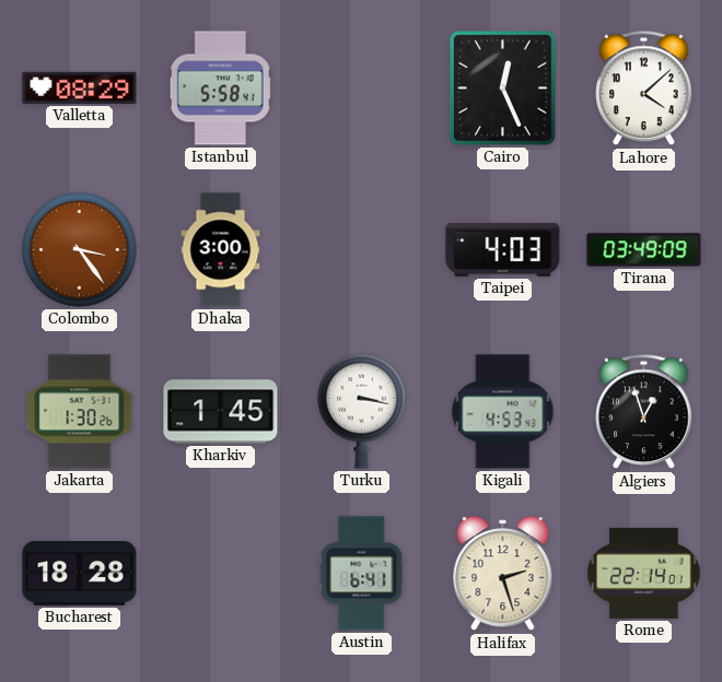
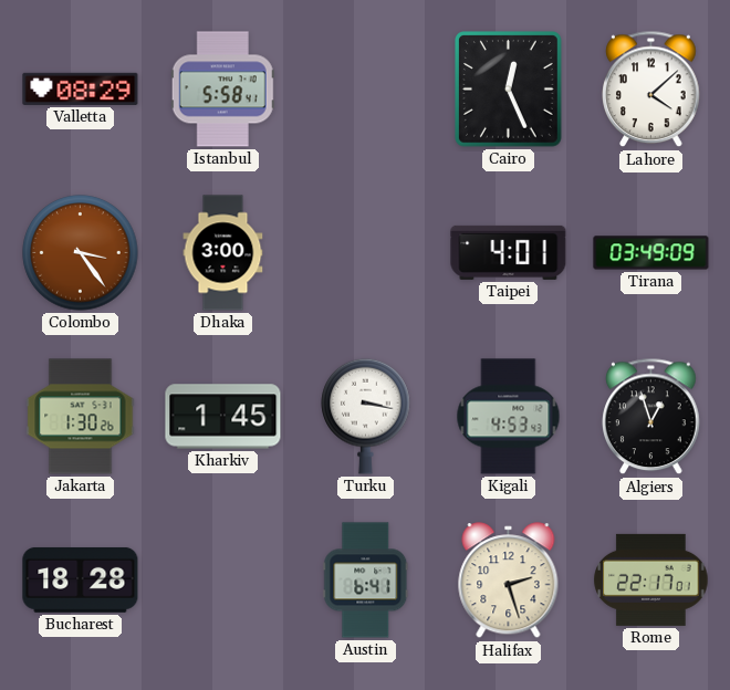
Taipei: 4:03 -> 4:01
Rome: 22:14 -> 22:17
